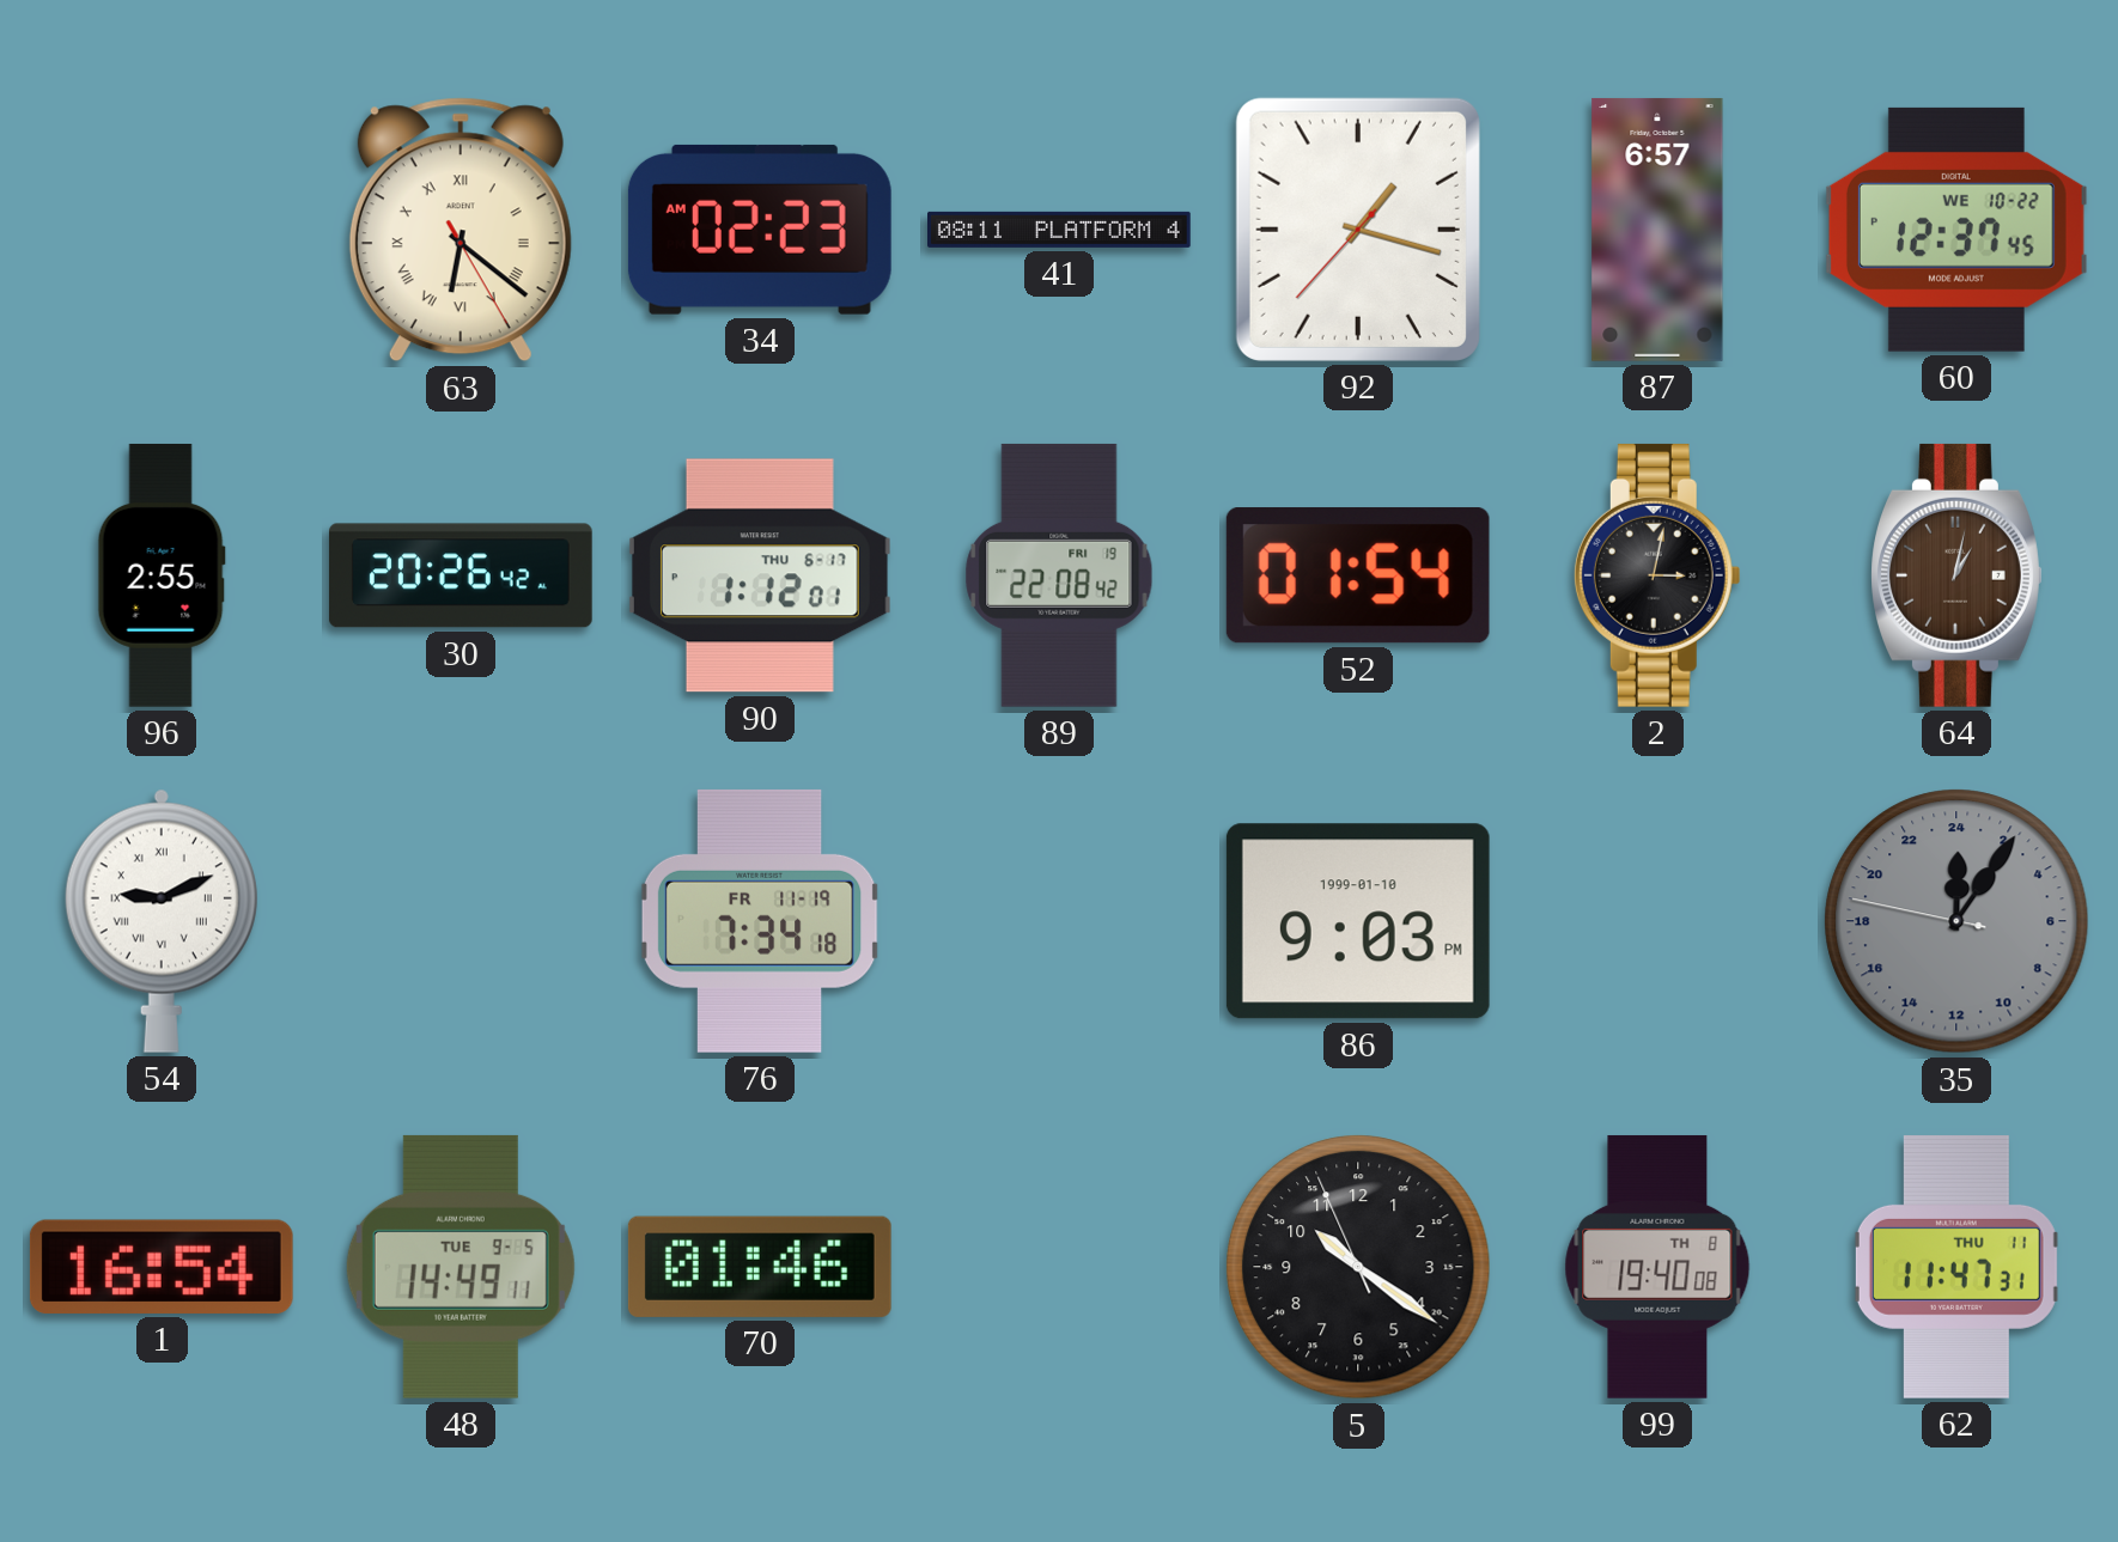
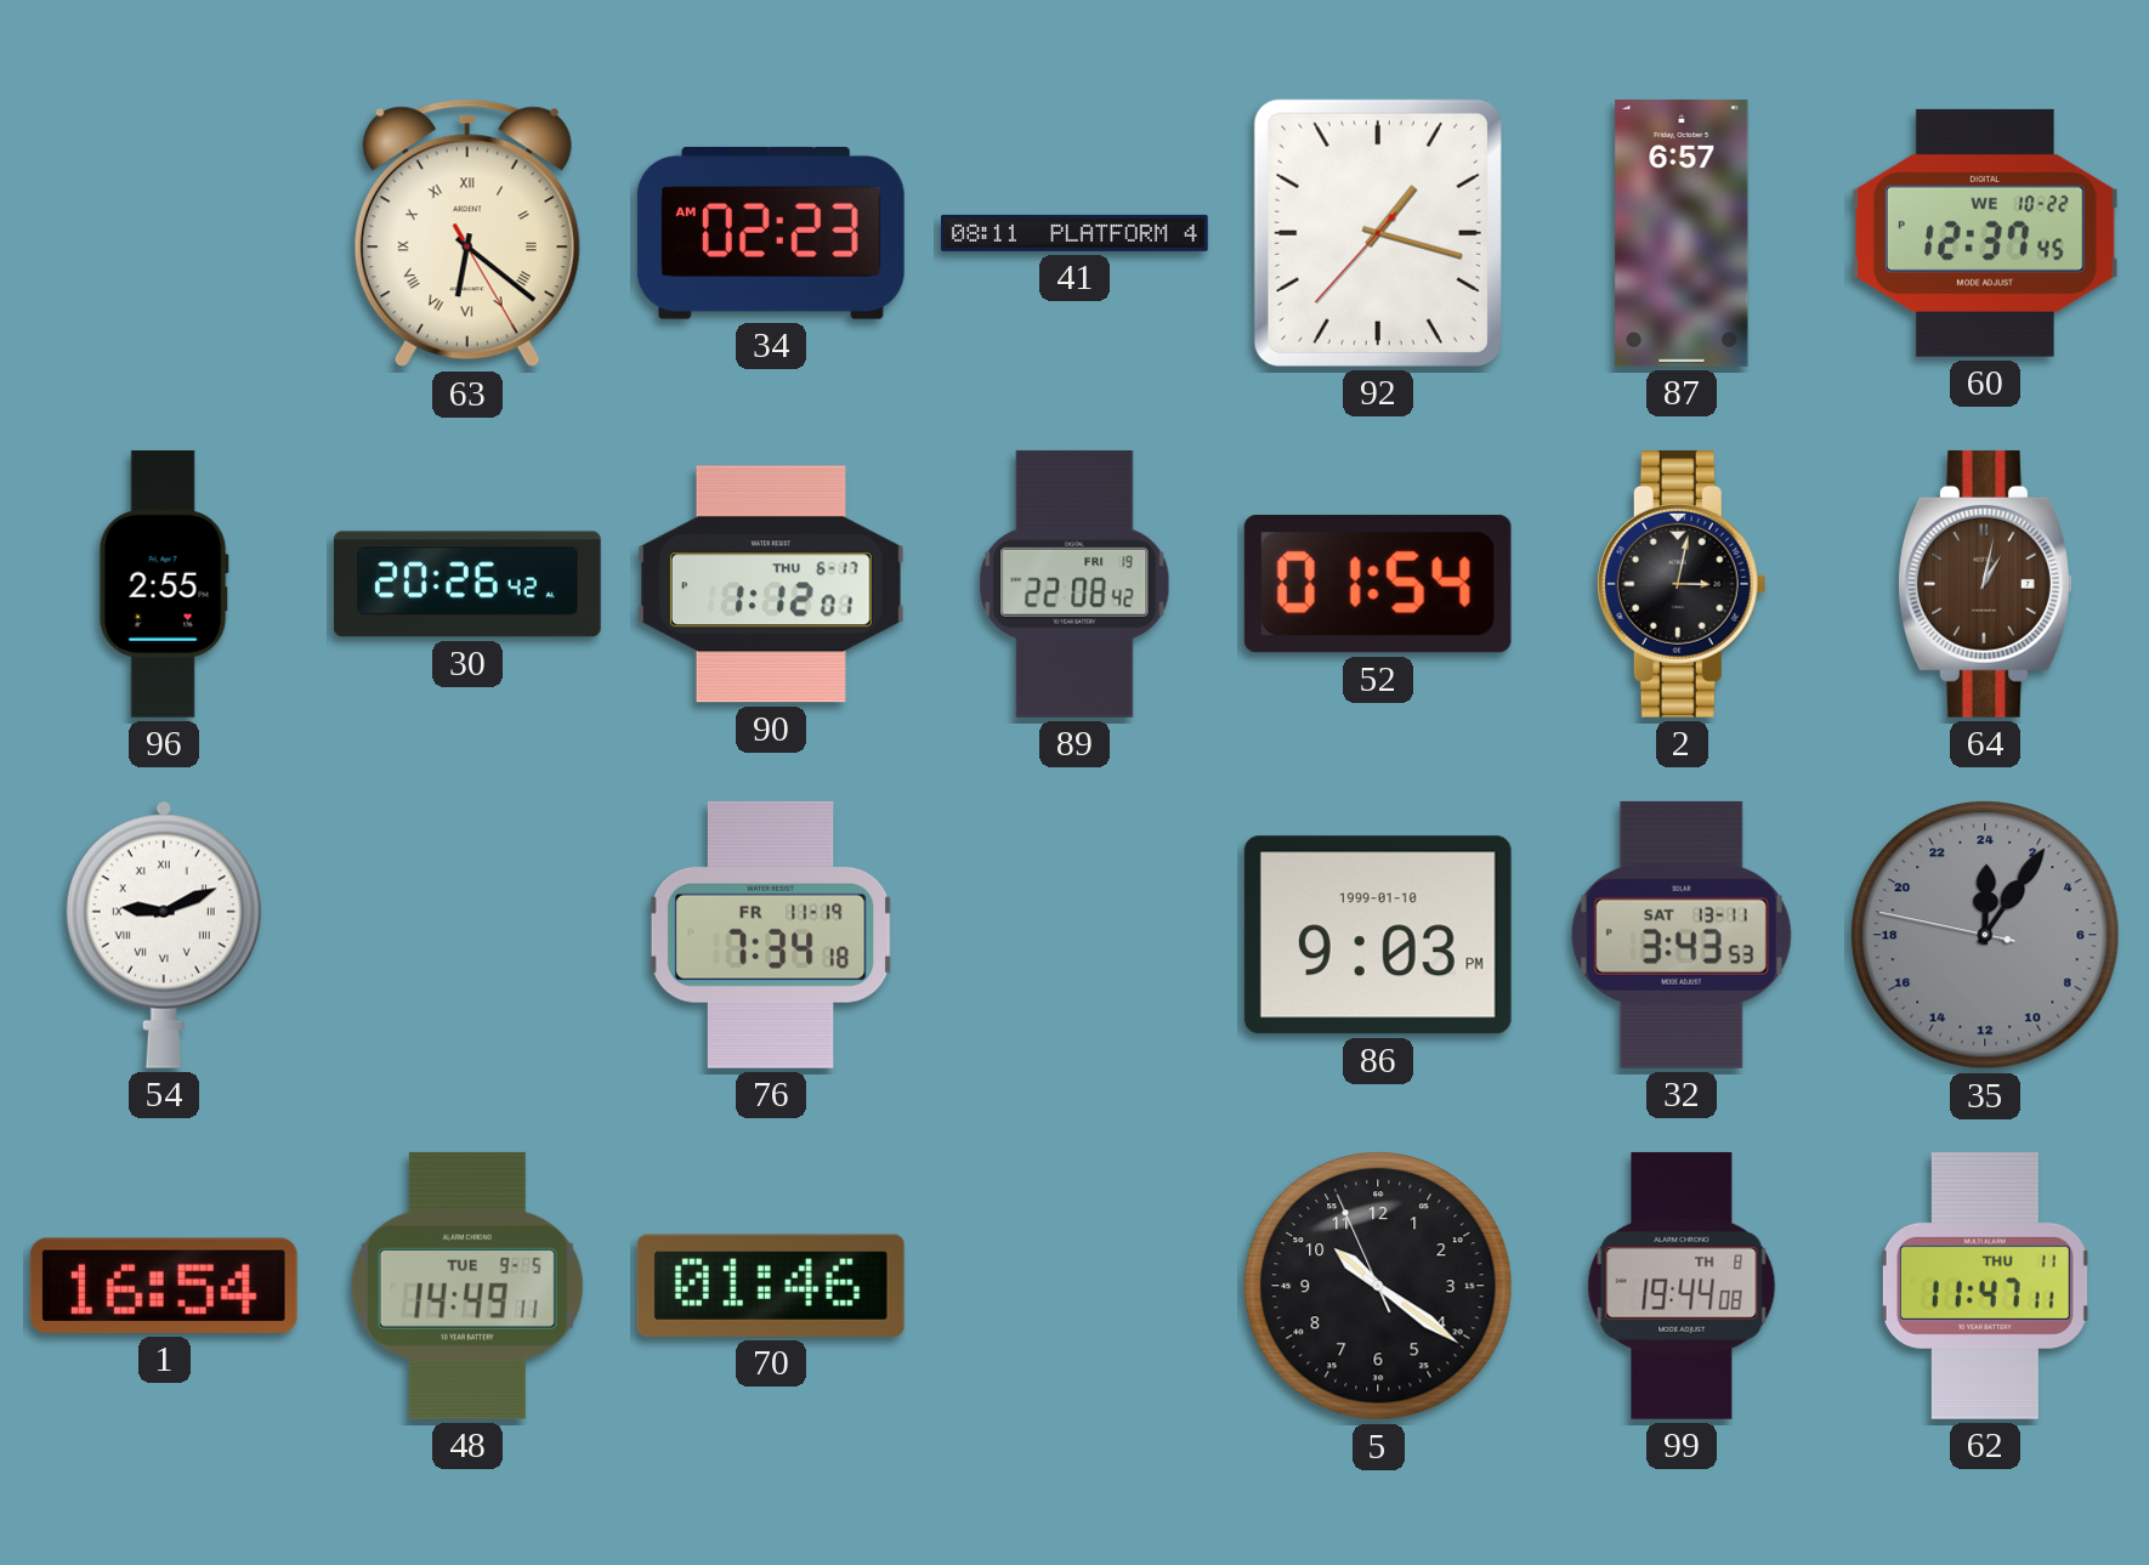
32: none -> 3:43
99: 19:40 -> 19:44
62: 11:47:31 -> 11:47:11
